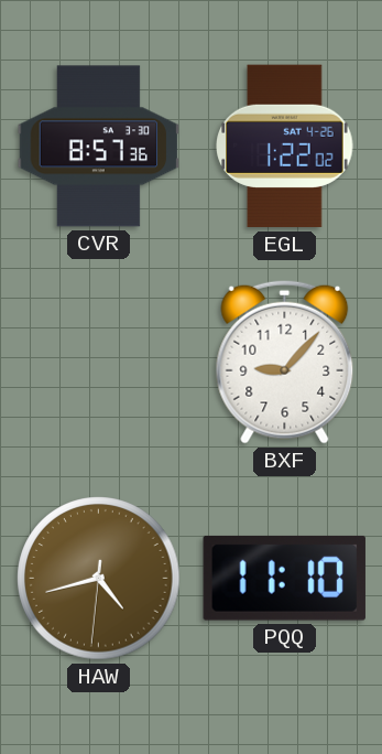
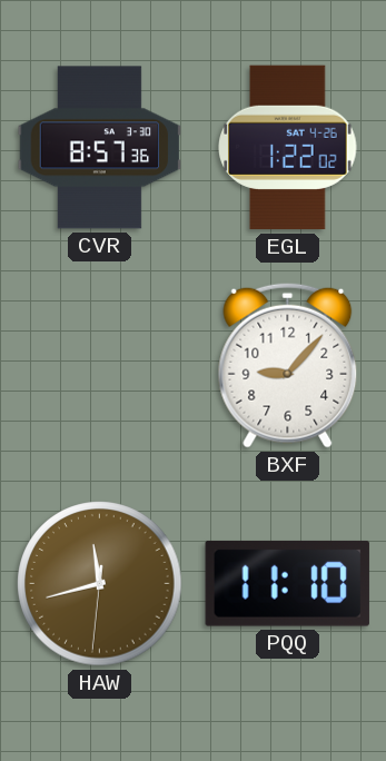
HAW: 4:42 -> 11:42
